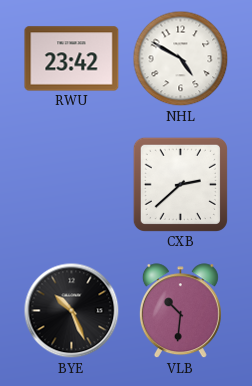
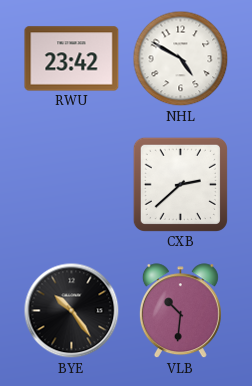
BYE: 10:26 -> 10:24
